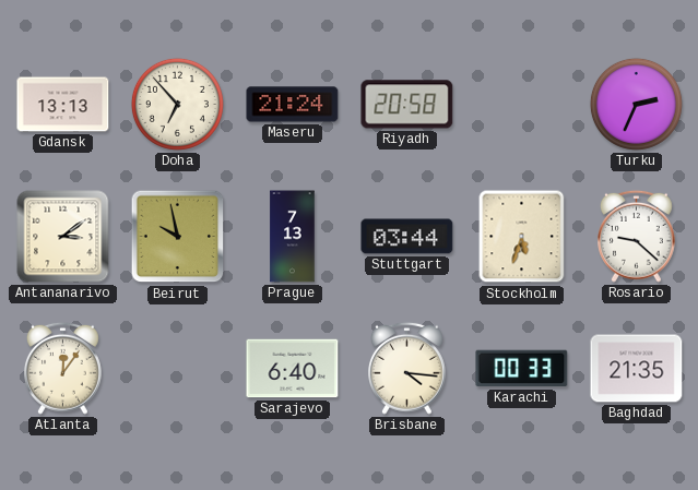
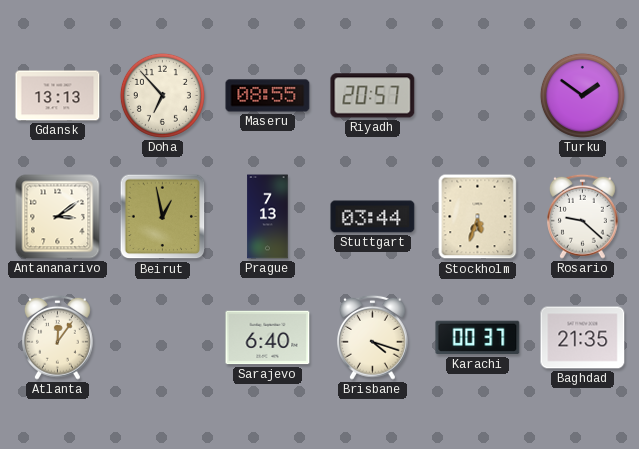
Maseru: 21:24 -> 08:55
Riyadh: 20:58 -> 20:57
Turku: 2:34 -> 1:51
Beirut: 9:58 -> 12:58
Brisbane: 4:16 -> 4:18
Karachi: 00:33 -> 00:37
